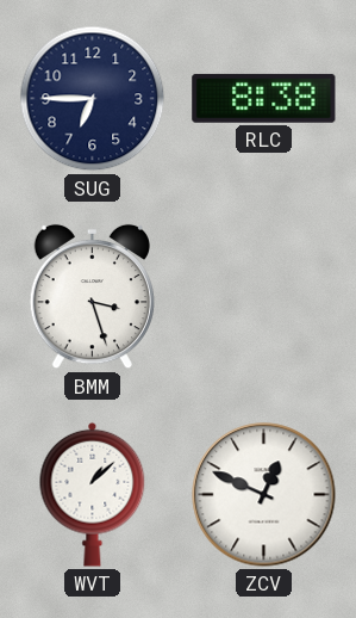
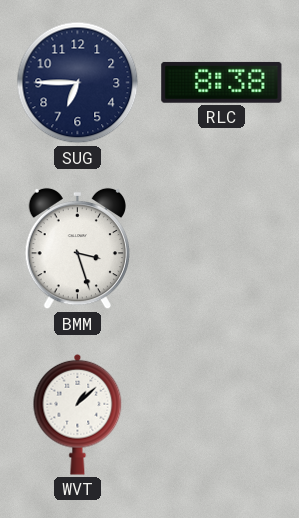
ZCV: 12:49 -> none
